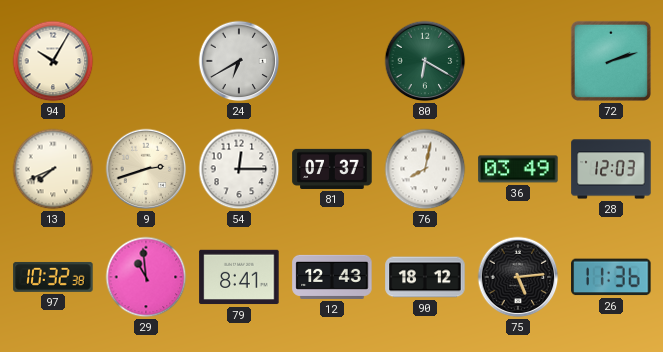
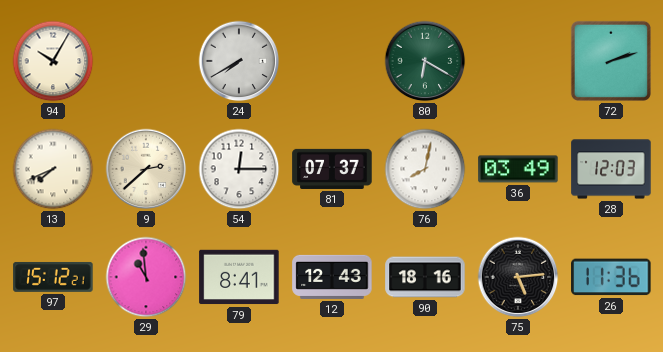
24: 6:40 -> 7:40
9: 2:42 -> 2:38
97: 10:32 -> 15:12
90: 18:12 -> 18:16
